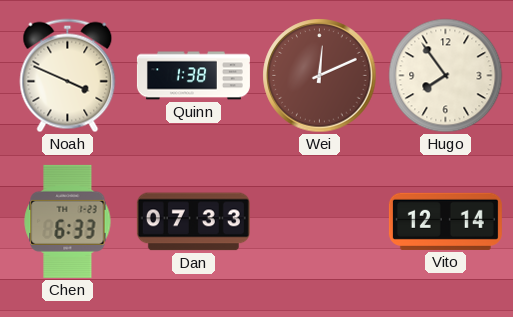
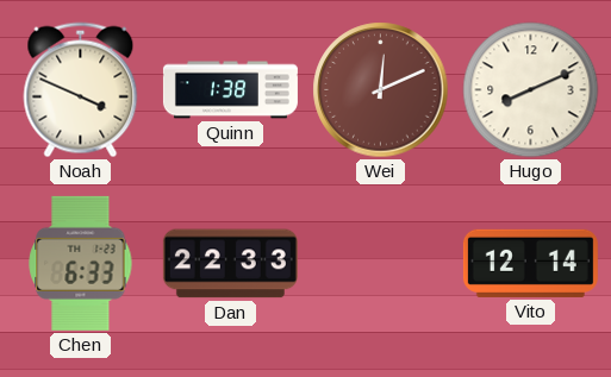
Hugo: 7:54 -> 8:11
Dan: 07:33 -> 22:33
